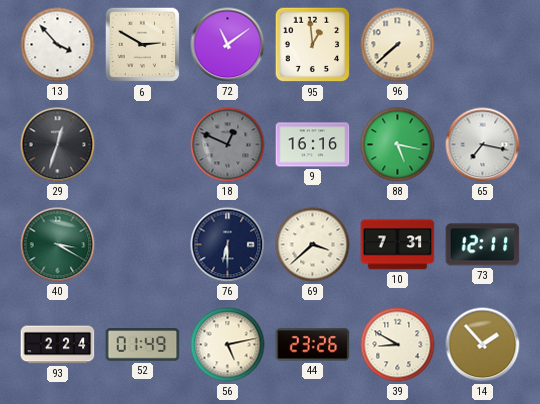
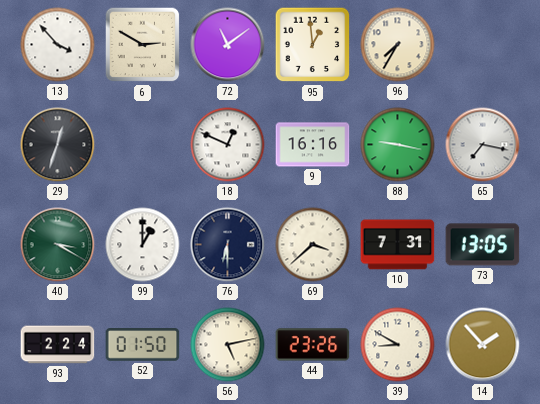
96: 7:38 -> 7:35
18 dial: grey -> white
88: 5:17 -> 9:17
99: none -> 1:00
73: 12:11 -> 13:05
52: 01:49 -> 01:50
